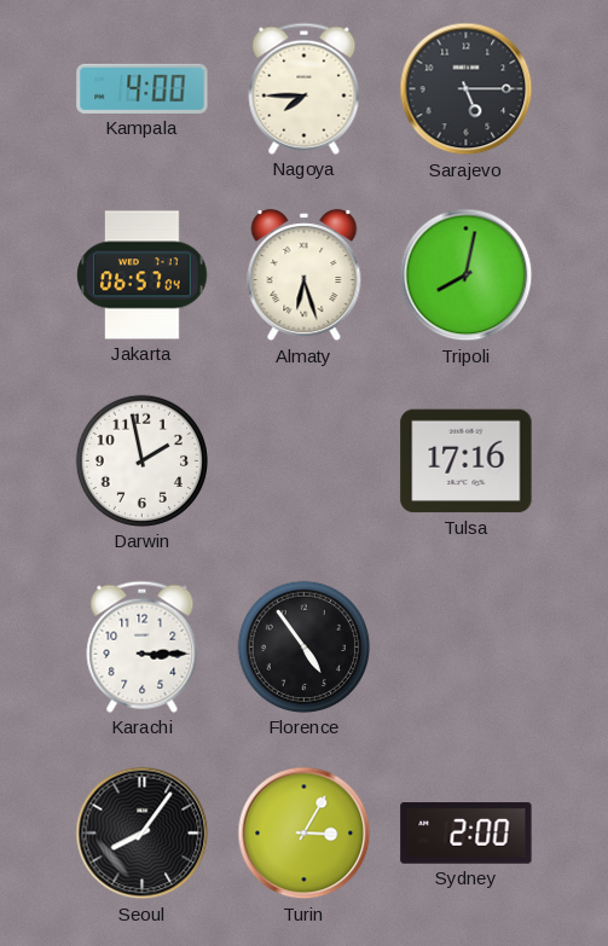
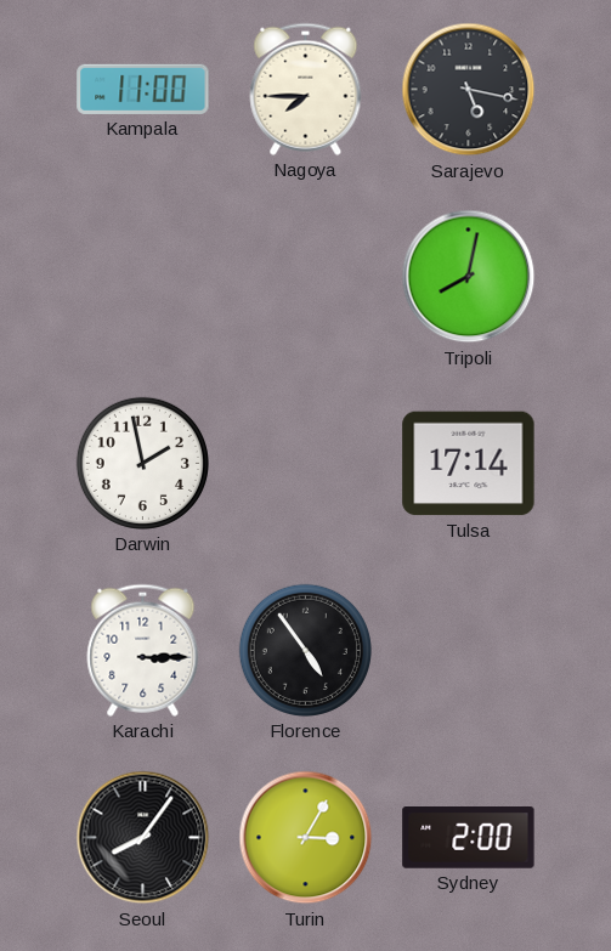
Kampala: 4:00 -> 11:00
Sarajevo: 5:15 -> 5:17
Jakarta: 06:57 -> none
Almaty: 6:27 -> none
Tulsa: 17:16 -> 17:14
